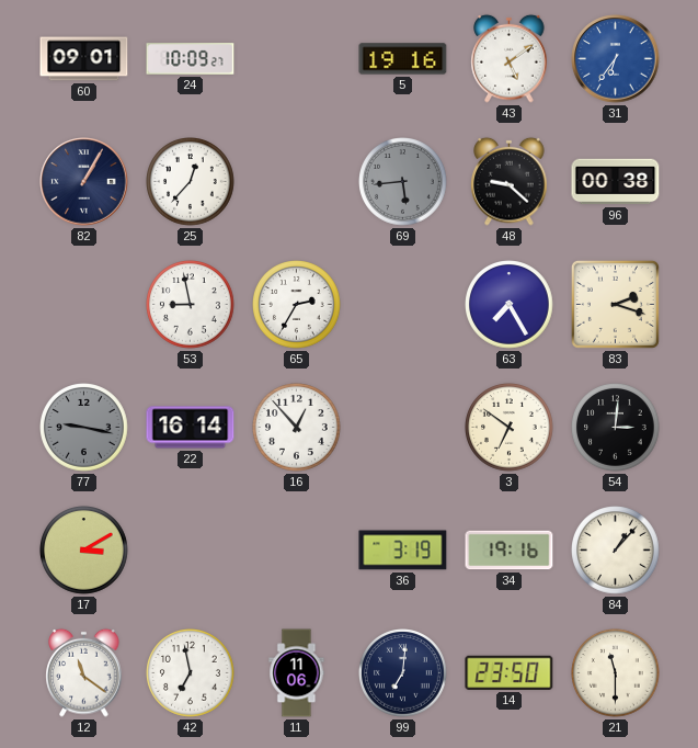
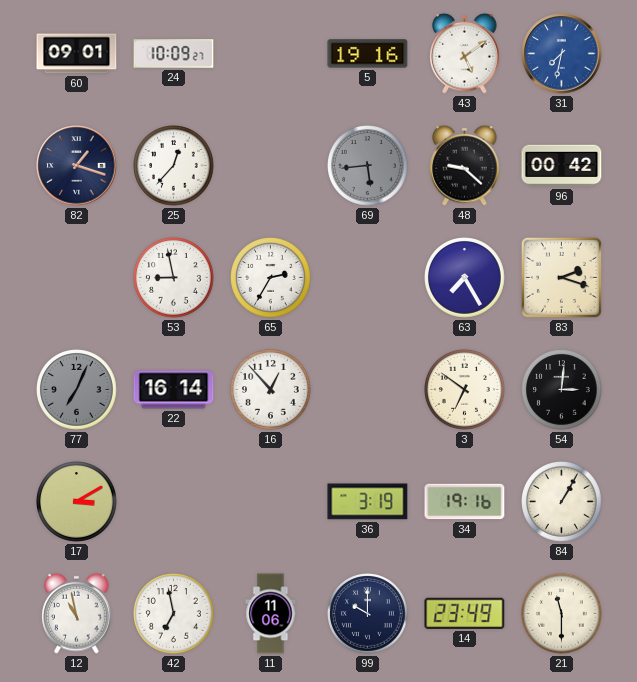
31: 6:36 -> 7:32
82: 1:05 -> 1:18
96: 00:38 -> 00:42
77: 9:17 -> 7:04
84: 1:07 -> 1:05
12: 11:21 -> 10:58
99: 7:01 -> 10:00
14: 23:50 -> 23:49
